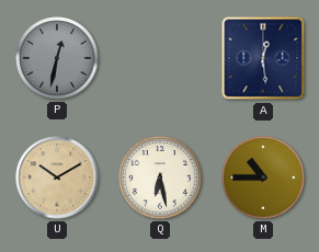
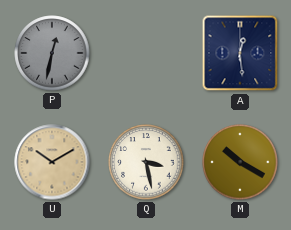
Q: 6:28 -> 3:28
M: 10:45 -> 10:20
